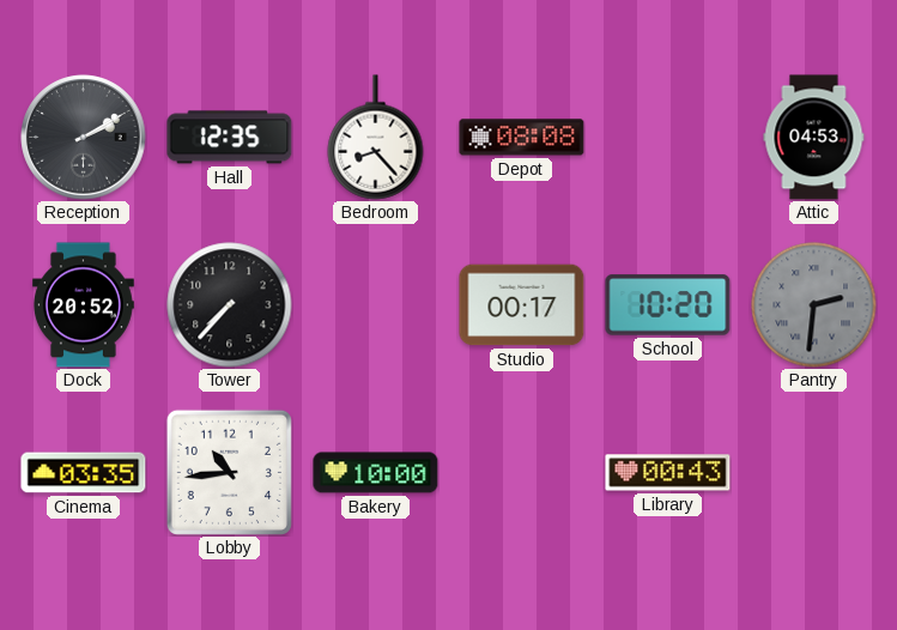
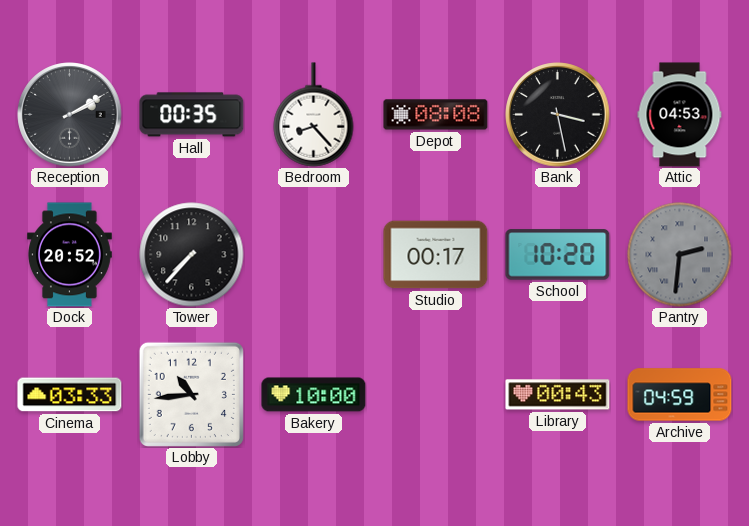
Hall: 12:35 -> 00:35
Bank: none -> 3:28
Cinema: 03:35 -> 03:33
Archive: none -> 04:59
